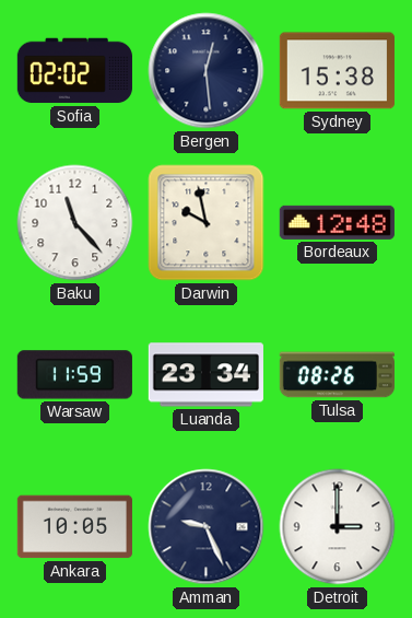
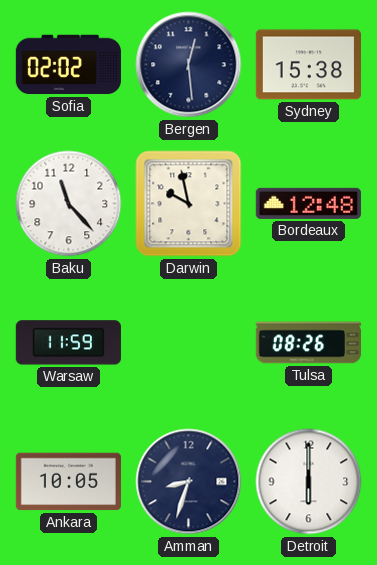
Luanda: 23:34 -> none
Amman: 9:26 -> 8:33
Detroit: 3:00 -> 6:00
